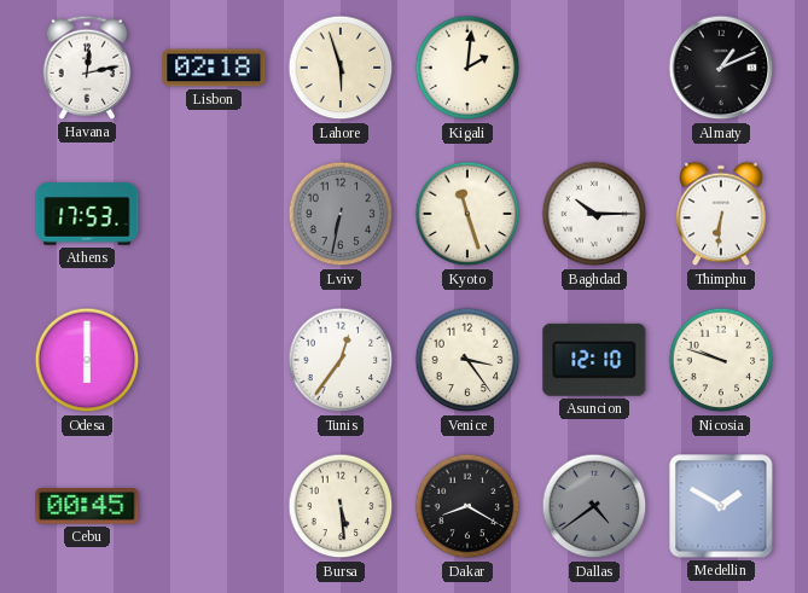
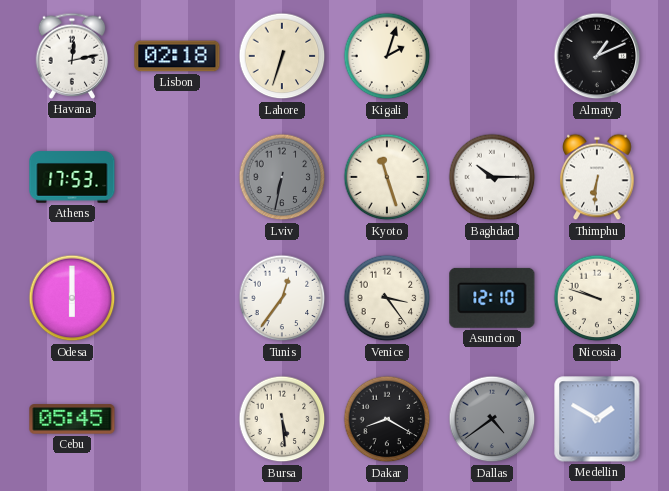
Lahore: 5:57 -> 6:33
Kigali: 2:01 -> 2:03
Cebu: 00:45 -> 05:45
